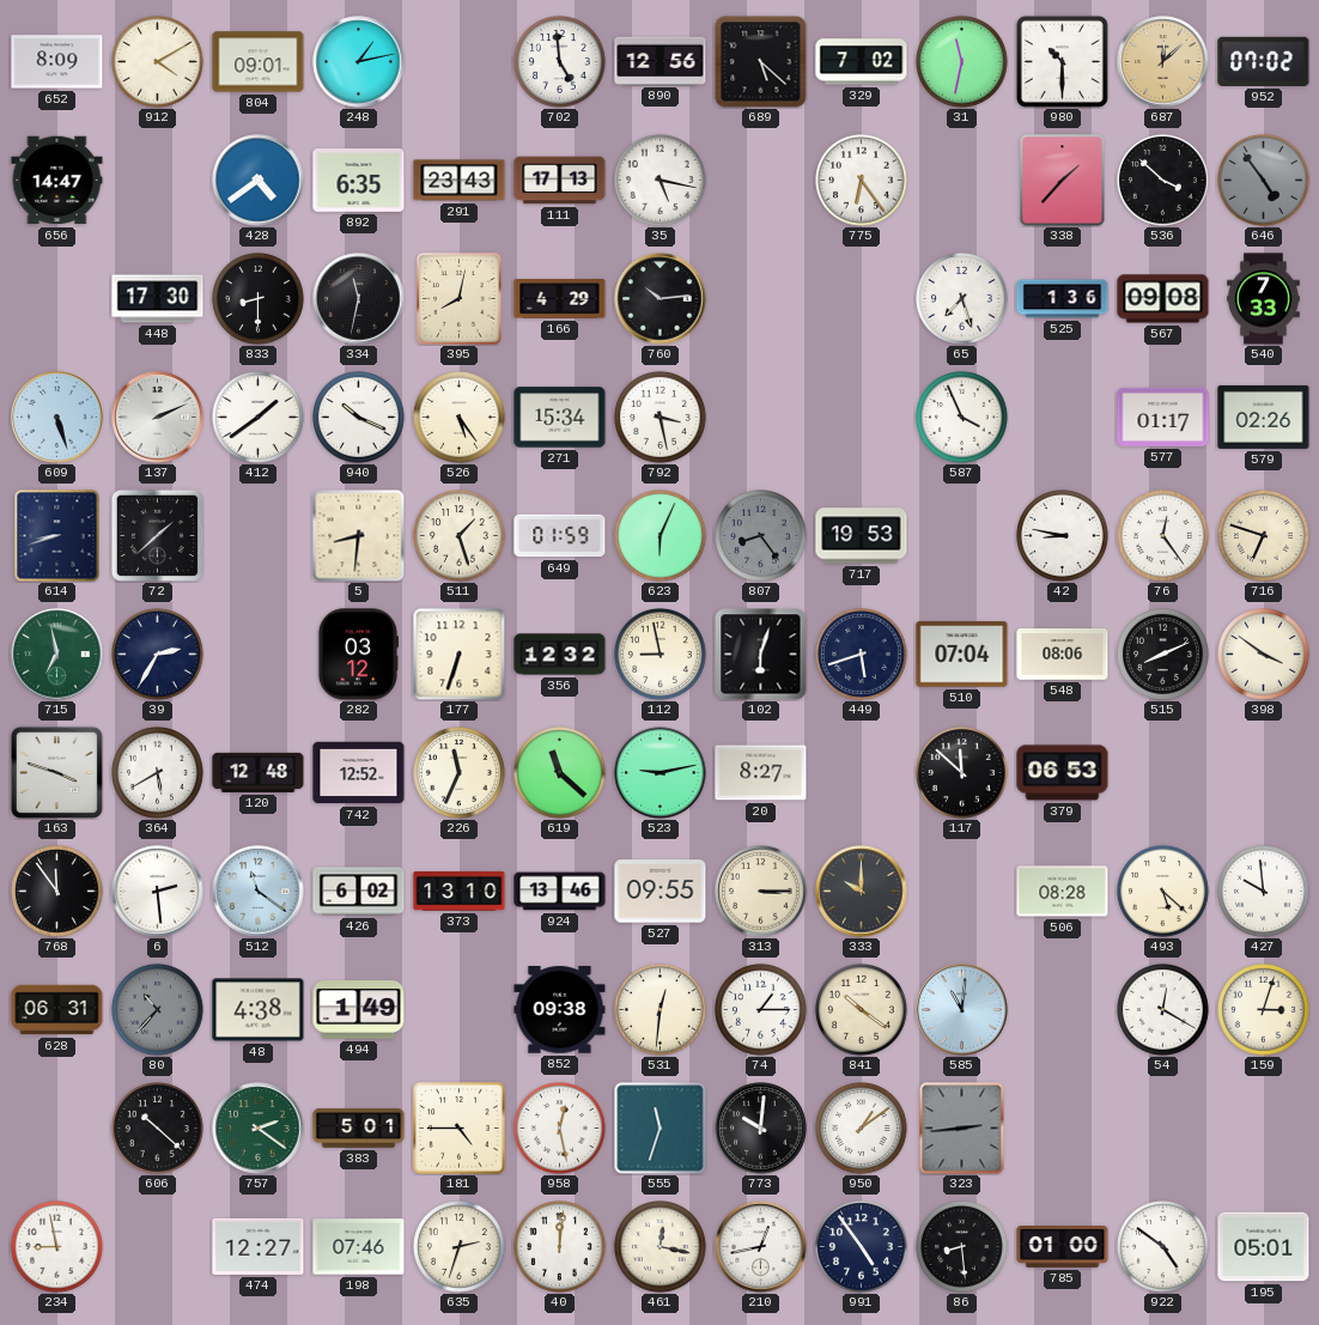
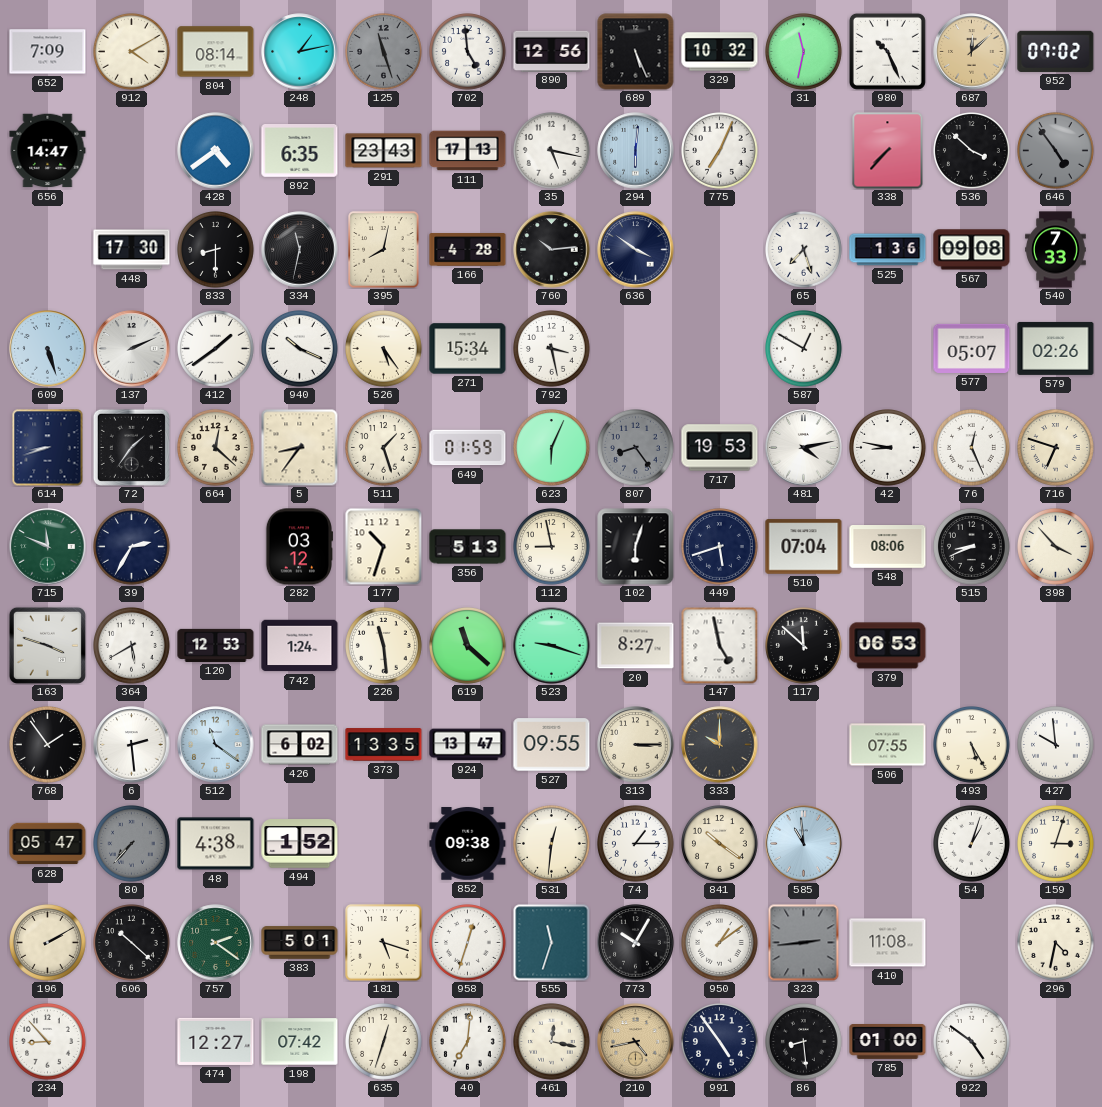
652: 8:09 -> 7:09
804: 09:01 -> 08:14
125: none -> 11:27
689: 5:22 -> 5:26
329: 7:02 -> 10:32
980: 10:30 -> 10:26
294: none -> 6:01
775: 6:24 -> 7:04
338: 1:37 -> 7:37
166: 4:29 -> 4:28
636: none -> 3:51
587: 3:56 -> 12:50
577: 01:17 -> 05:07
72: 1:38 -> 1:36
664: none -> 12:22
5: 8:31 -> 8:36
481: none -> 4:13
76: 12:24 -> 12:26
715: 6:58 -> 11:49
177: 6:33 -> 10:33
356: 12:32 -> 5:13
515: 8:11 -> 8:41
398: 3:51 -> 3:53
120: 12:48 -> 12:53
742: 12:52 -> 1:24
226: 11:34 -> 11:29
523: 9:13 -> 9:18
147: none -> 4:58
768: 11:54 -> 1:54
373: 13:10 -> 13:35
924: 13:46 -> 13:47
506: 08:28 -> 07:55
493: 5:22 -> 5:25
628: 06:31 -> 05:47
80: 10:37 -> 7:37
494: 1:49 -> 1:52
585: 11:01 -> 10:59
54: 12:20 -> 1:03
196: none -> 2:10
181: 4:45 -> 5:18
958: 12:28 -> 12:33
773: 10:01 -> 10:05
410: none -> 11:08
296: none -> 4:32
234: 8:58 -> 8:53
198: 07:46 -> 07:42
635: 2:33 -> 12:33
40: 12:01 -> 7:01
210: 12:43 -> 4:43
210 dial: white -> champagne
195: 05:01 -> none
